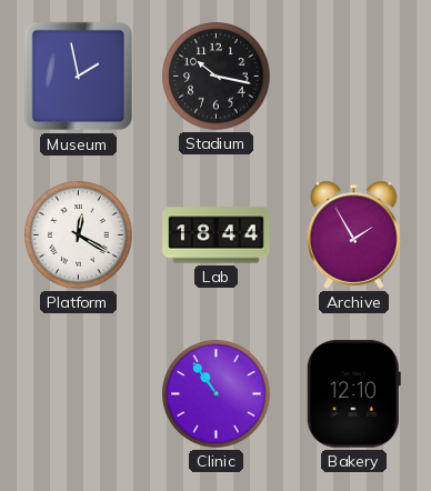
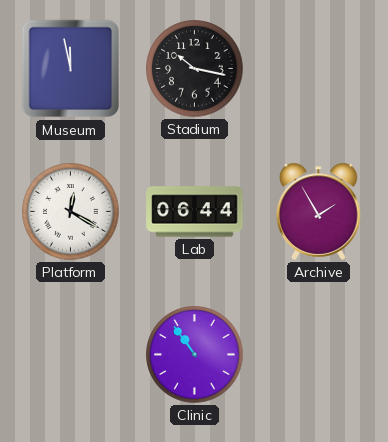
Museum: 1:58 -> 11:58
Lab: 18:44 -> 06:44
Bakery: 12:10 -> none
